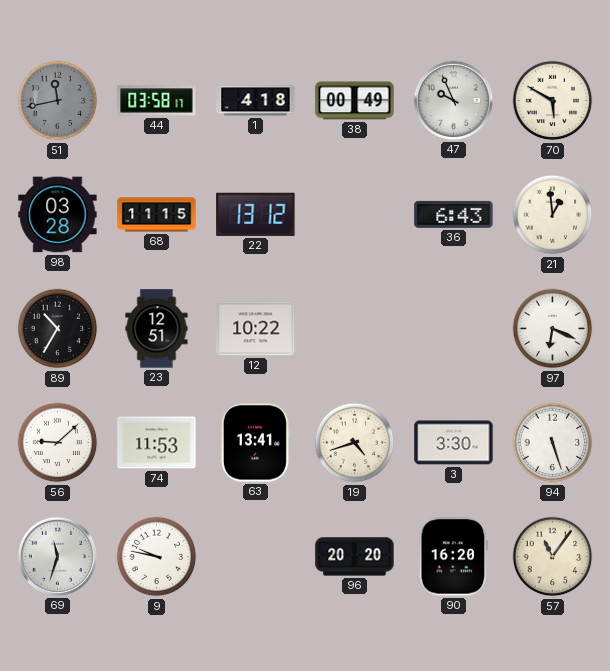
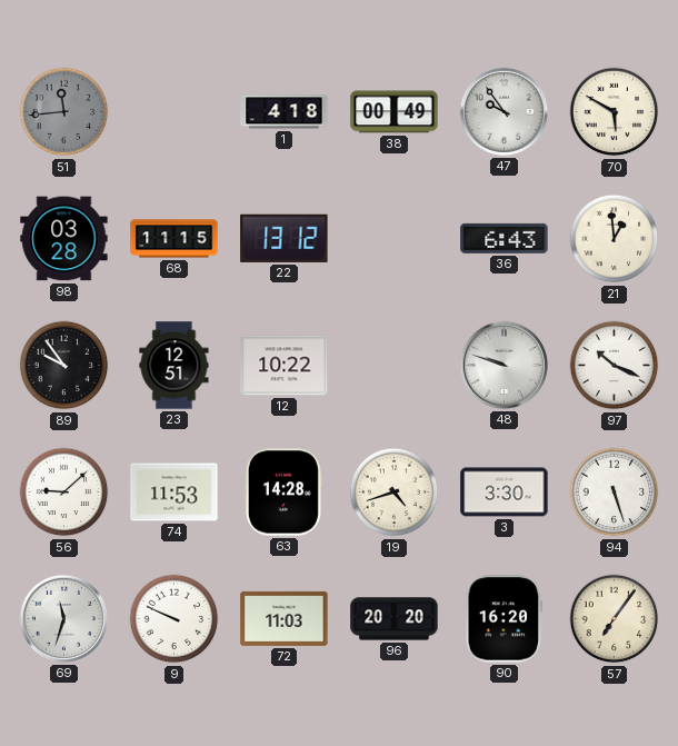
51: 11:43 -> 11:44
44: 03:58 -> none
47: 9:56 -> 9:54
89: 10:35 -> 9:54
48: none -> 9:48
97: 6:19 -> 10:19
63: 13:41 -> 14:28
9: 9:47 -> 9:49
72: none -> 11:03
57: 11:06 -> 7:06
